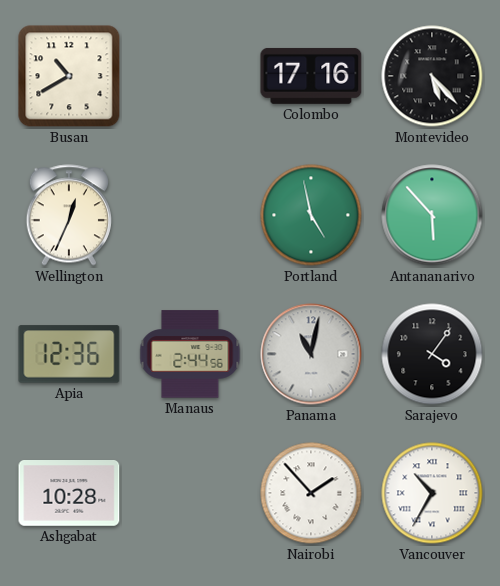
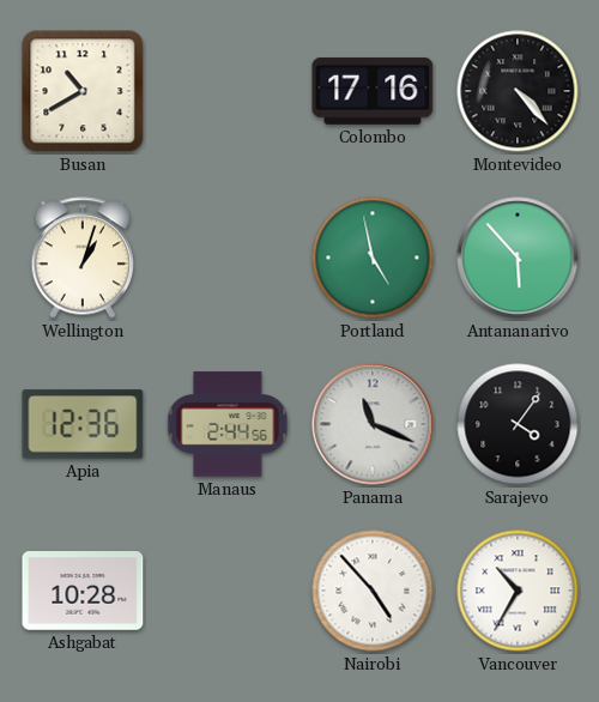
Montevideo: 5:23 -> 4:23
Wellington: 12:34 -> 1:03
Panama: 11:02 -> 11:19
Nairobi: 1:53 -> 4:53
